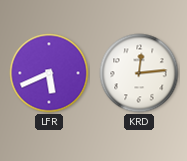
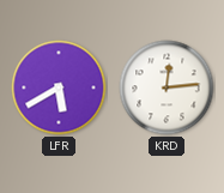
LFR: 5:41 -> 5:40
